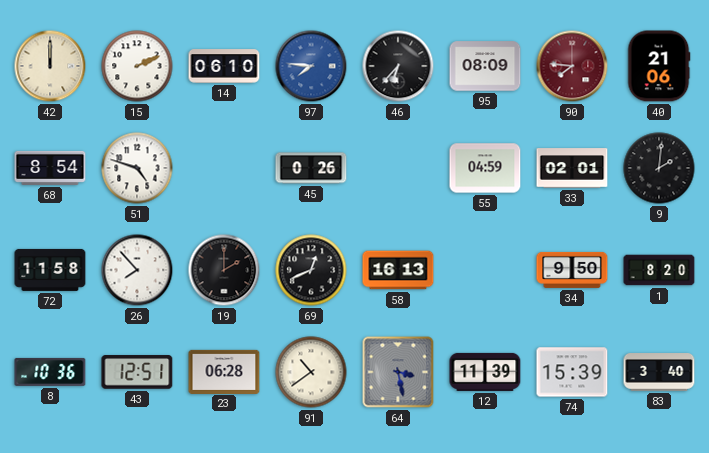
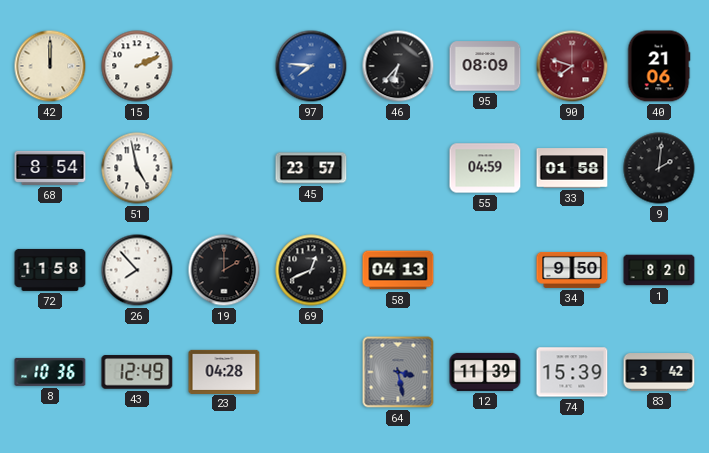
14: 06:10 -> none
90: 7:46 -> 7:48
51: 4:48 -> 4:58
45: 0:26 -> 23:57
33: 02:01 -> 01:58
58: 16:13 -> 04:13
43: 12:51 -> 12:49
23: 06:28 -> 04:28
91: 10:39 -> none
83: 3:40 -> 3:42
